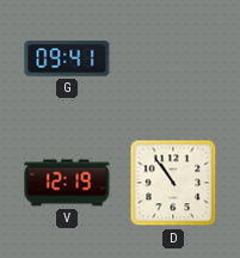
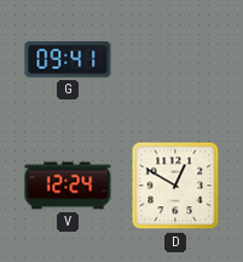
V: 12:19 -> 12:24
D: 10:54 -> 12:50
